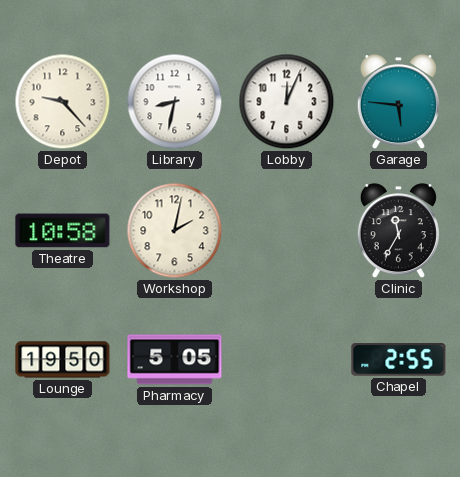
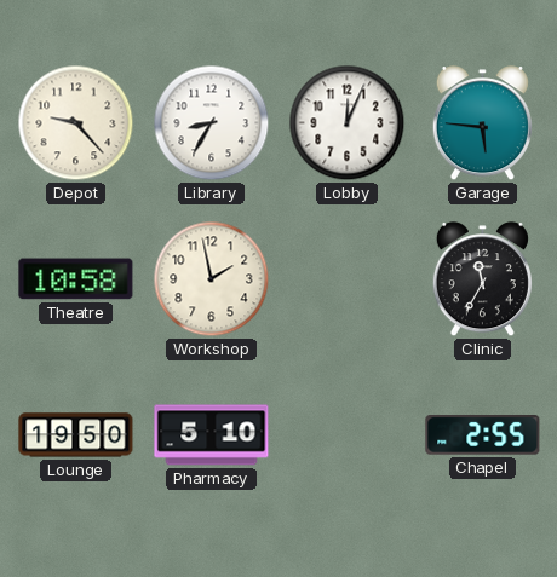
Library: 8:32 -> 8:35
Workshop: 2:02 -> 1:58
Pharmacy: 5:05 -> 5:10
